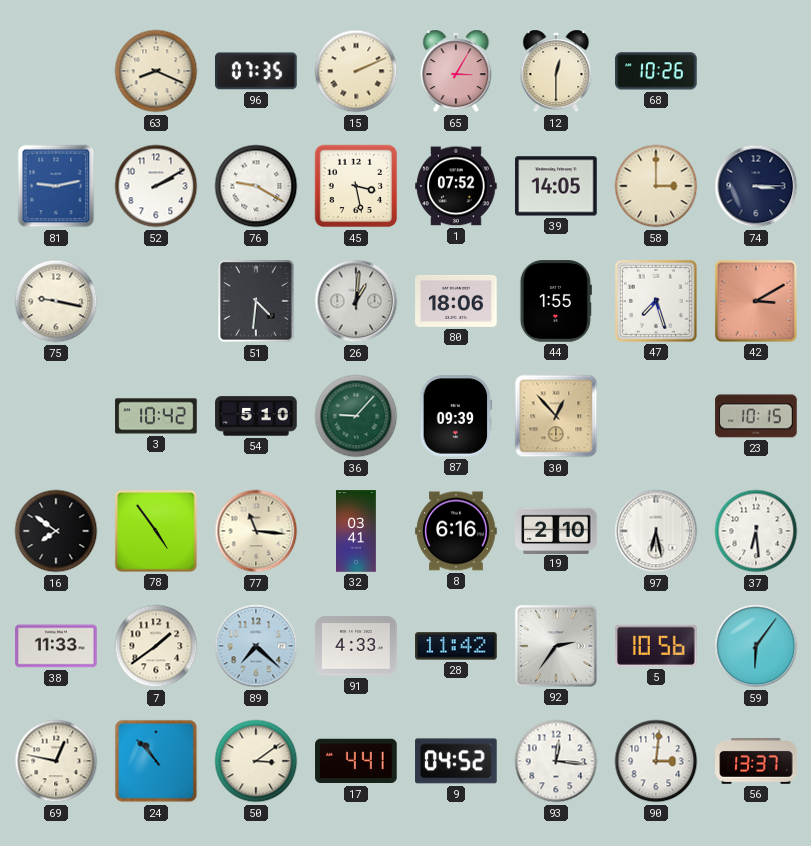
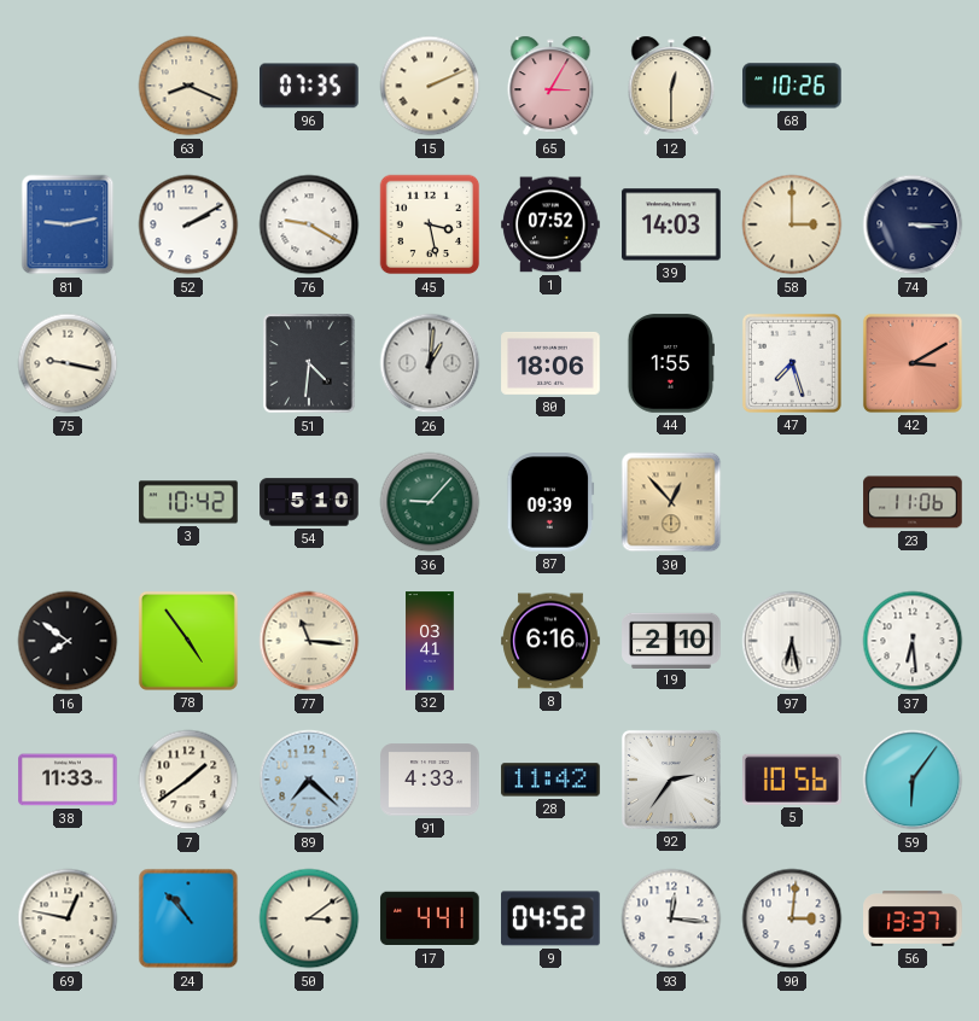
39: 14:05 -> 14:03
23: 10:15 -> 11:06
